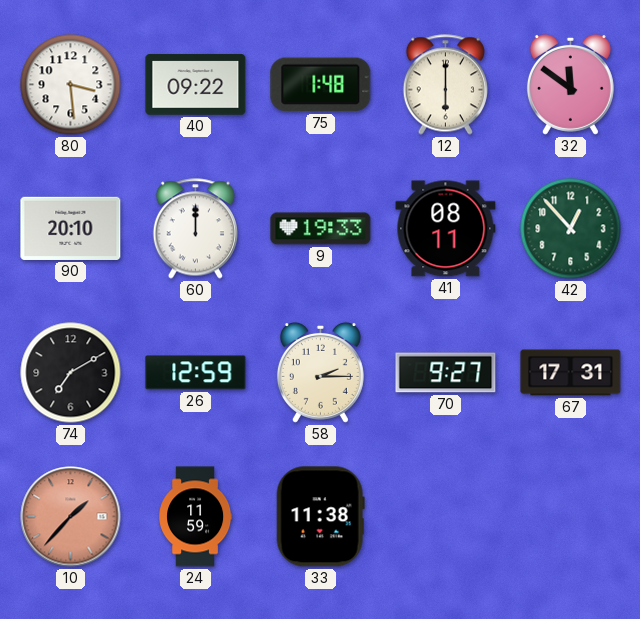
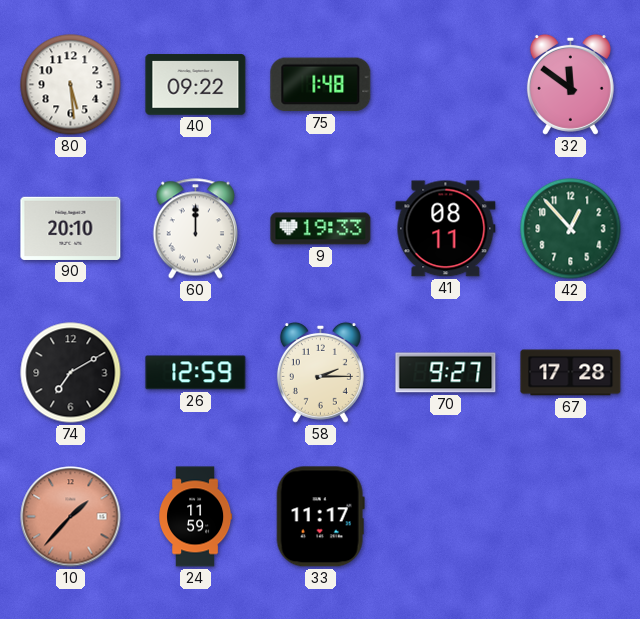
80: 3:29 -> 5:29
12: 6:00 -> none
67: 17:31 -> 17:28
33: 11:38 -> 11:17
